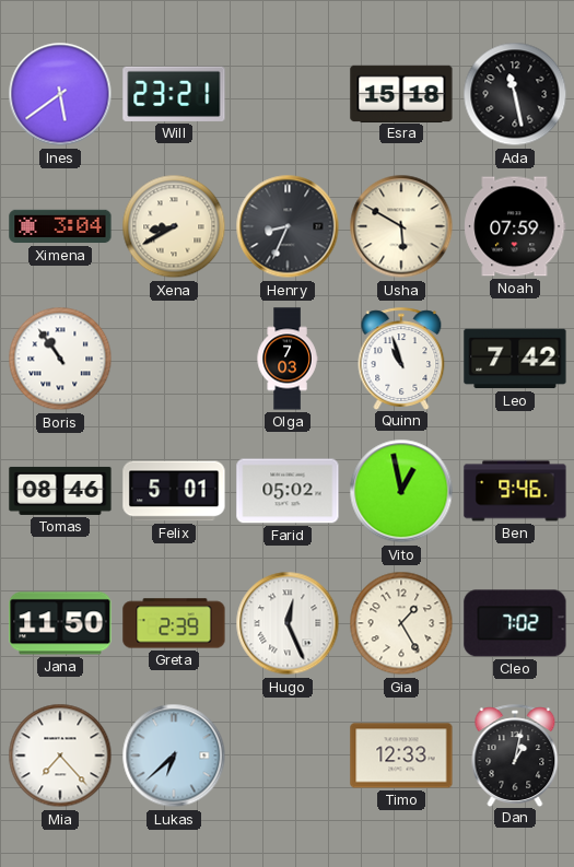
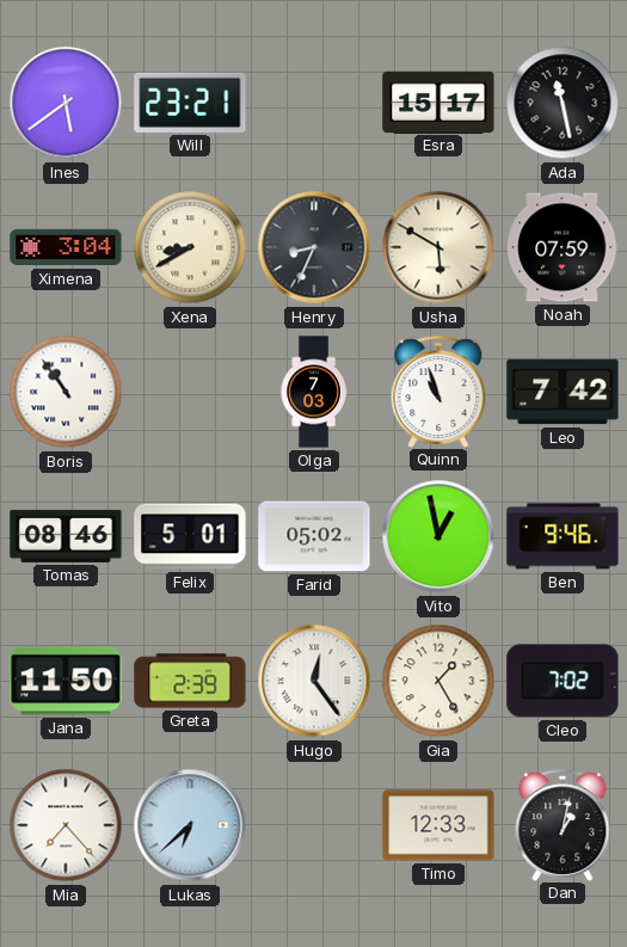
Esra: 15:18 -> 15:17
Hugo: 12:26 -> 12:24
